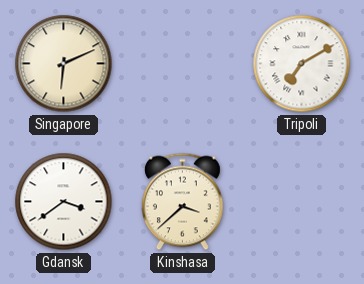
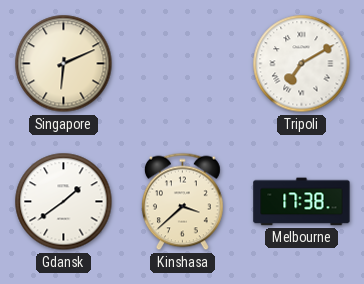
Gdansk: 3:39 -> 1:39
Melbourne: none -> 17:38
